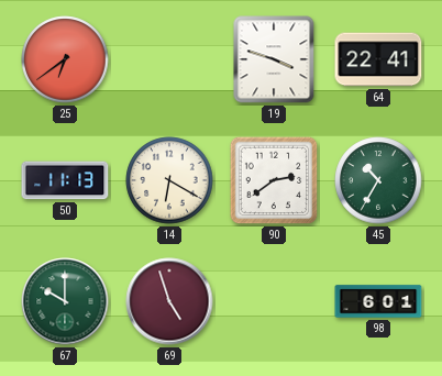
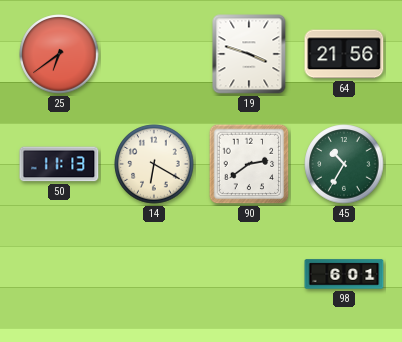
64: 22:41 -> 21:56
67: 10:00 -> none
69: 4:57 -> none
